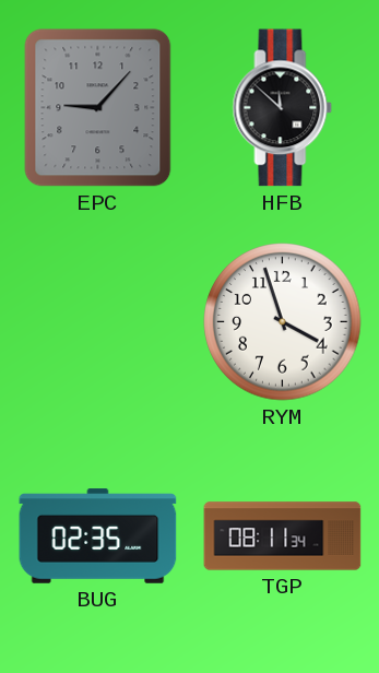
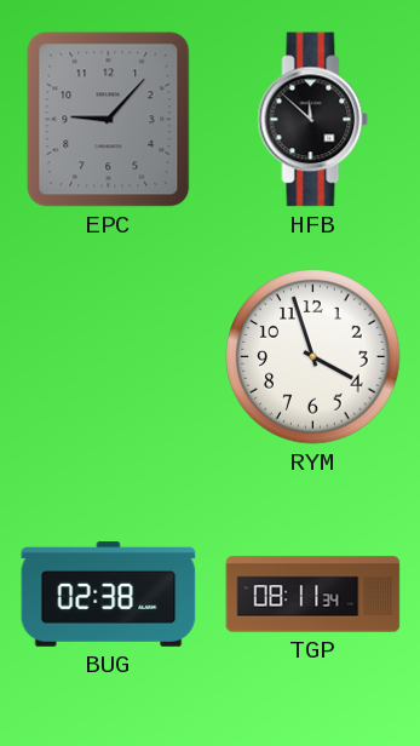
BUG: 02:35 -> 02:38
